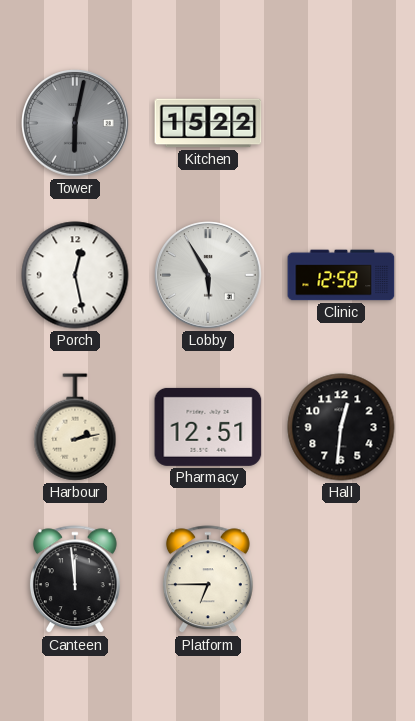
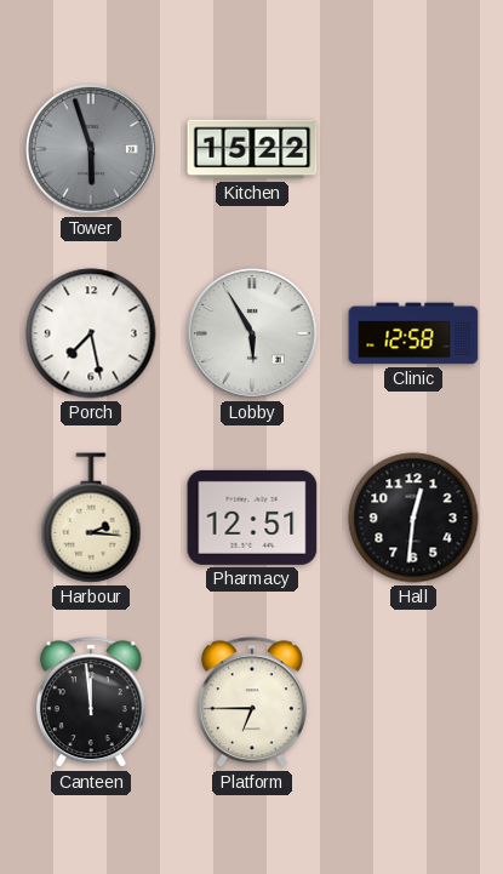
Tower: 6:02 -> 5:57
Porch: 12:28 -> 7:28
Harbour: 2:13 -> 2:16
